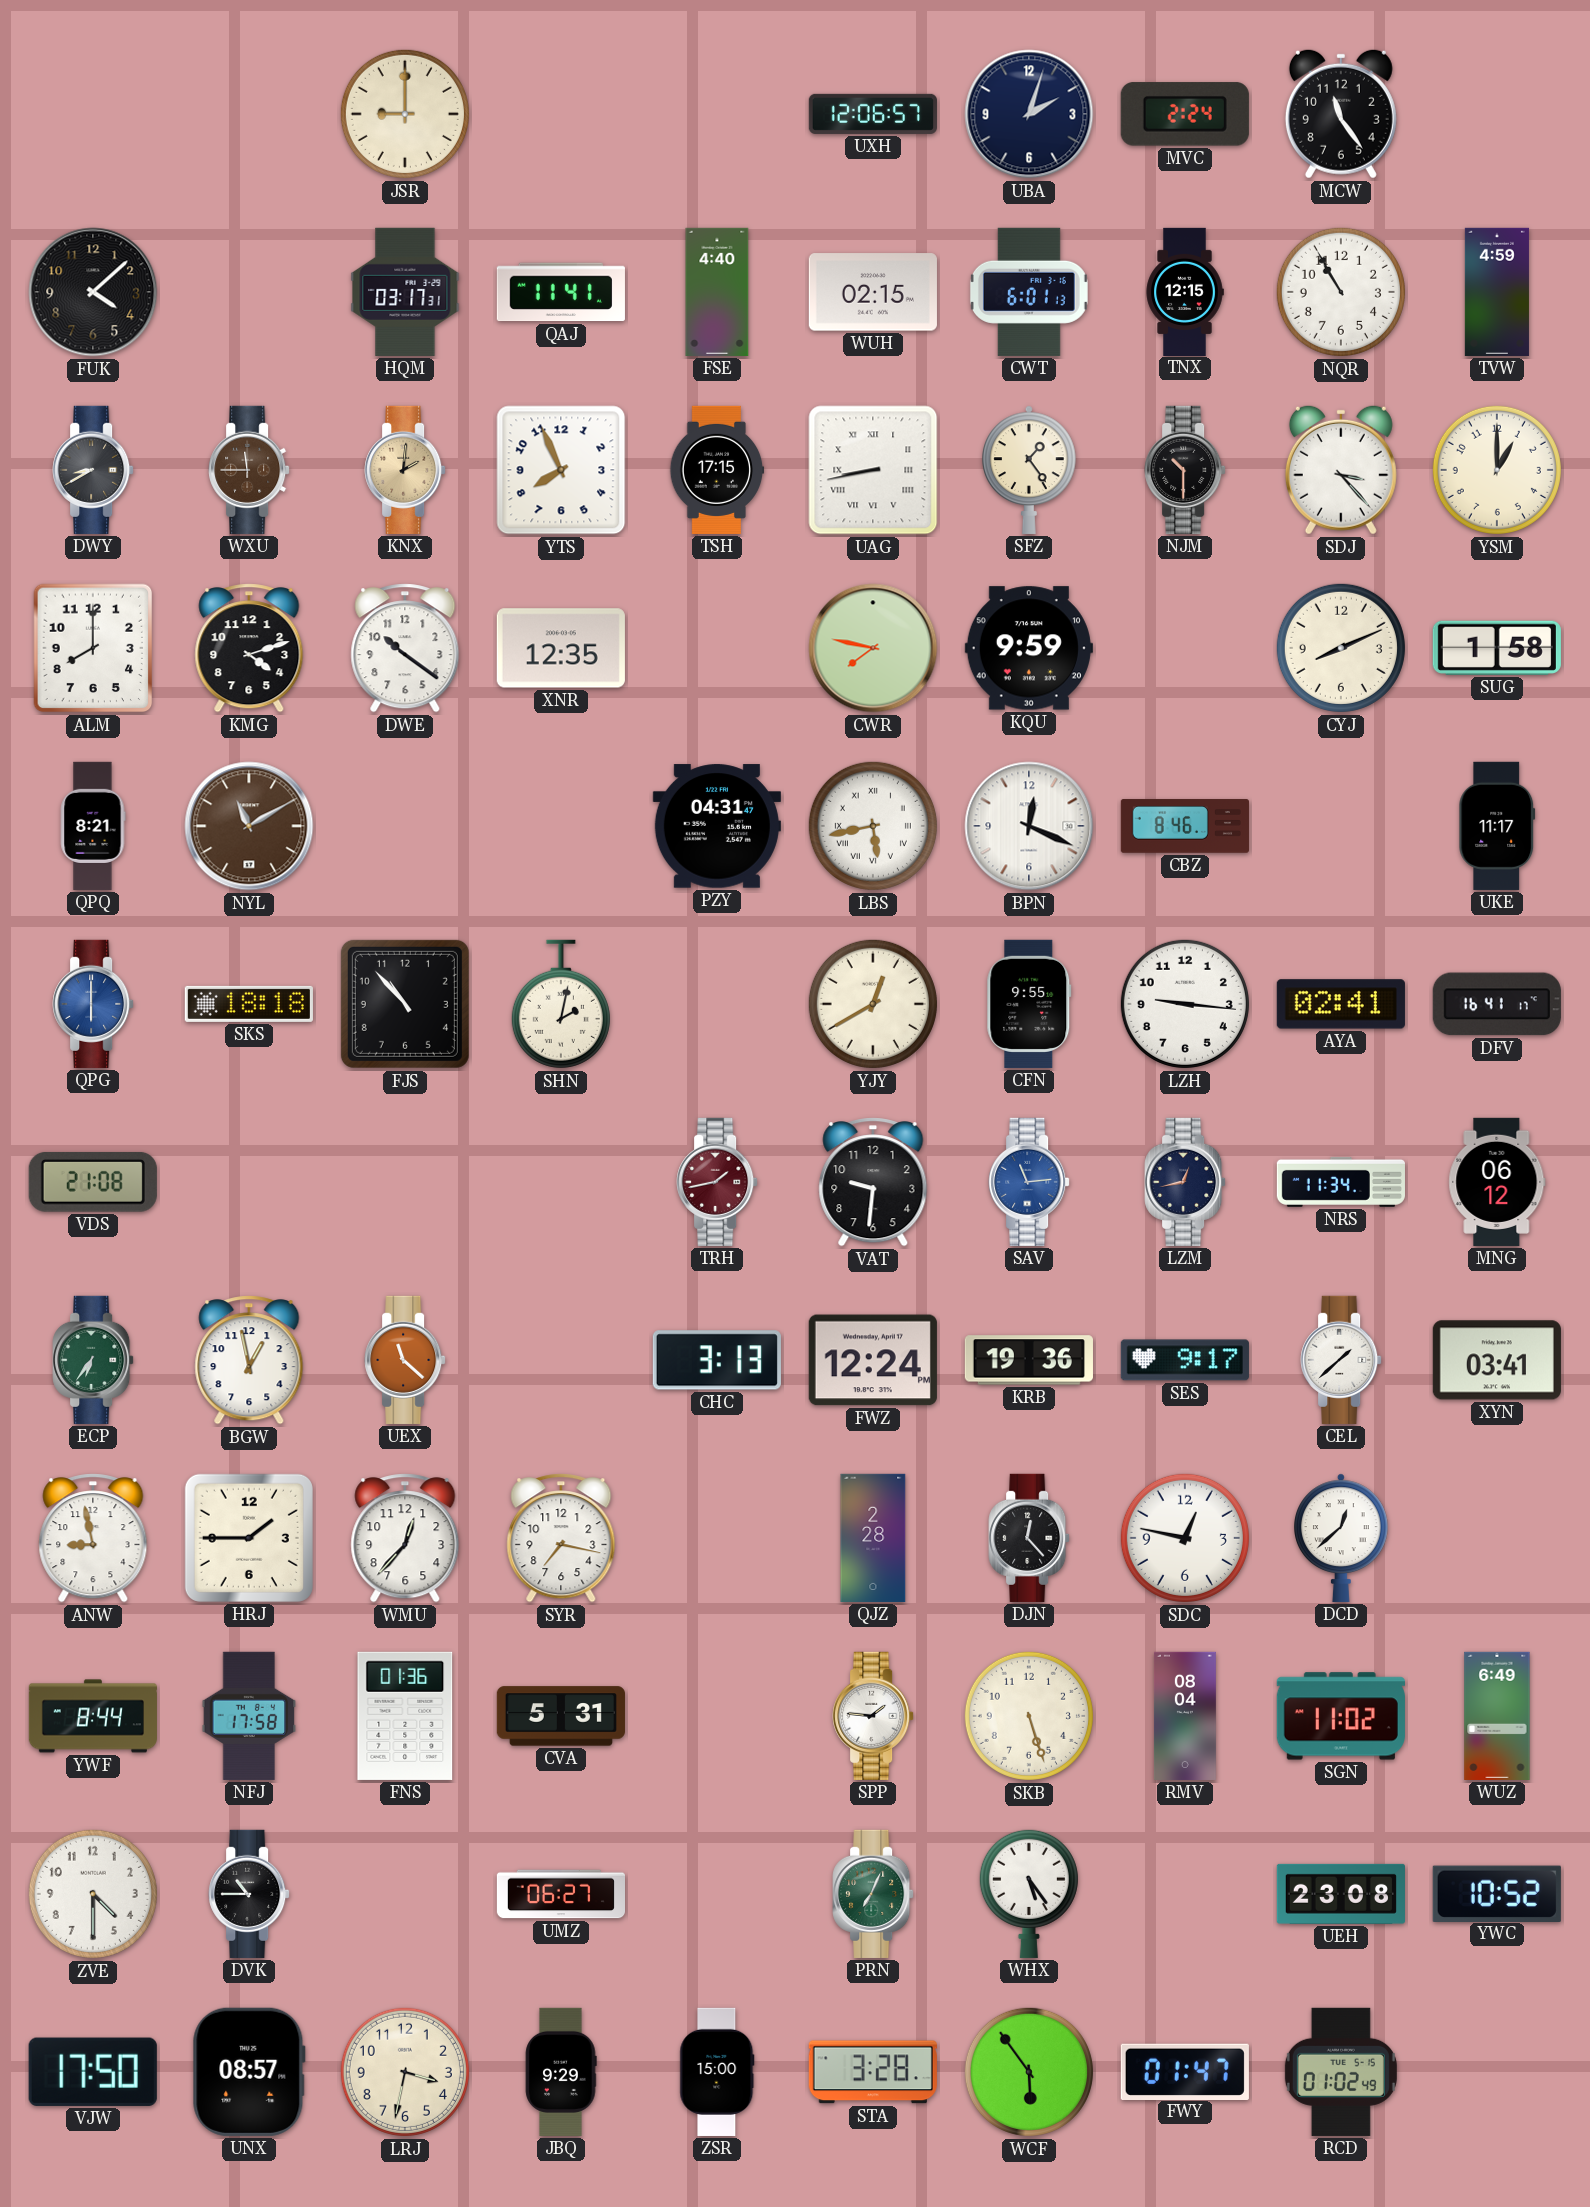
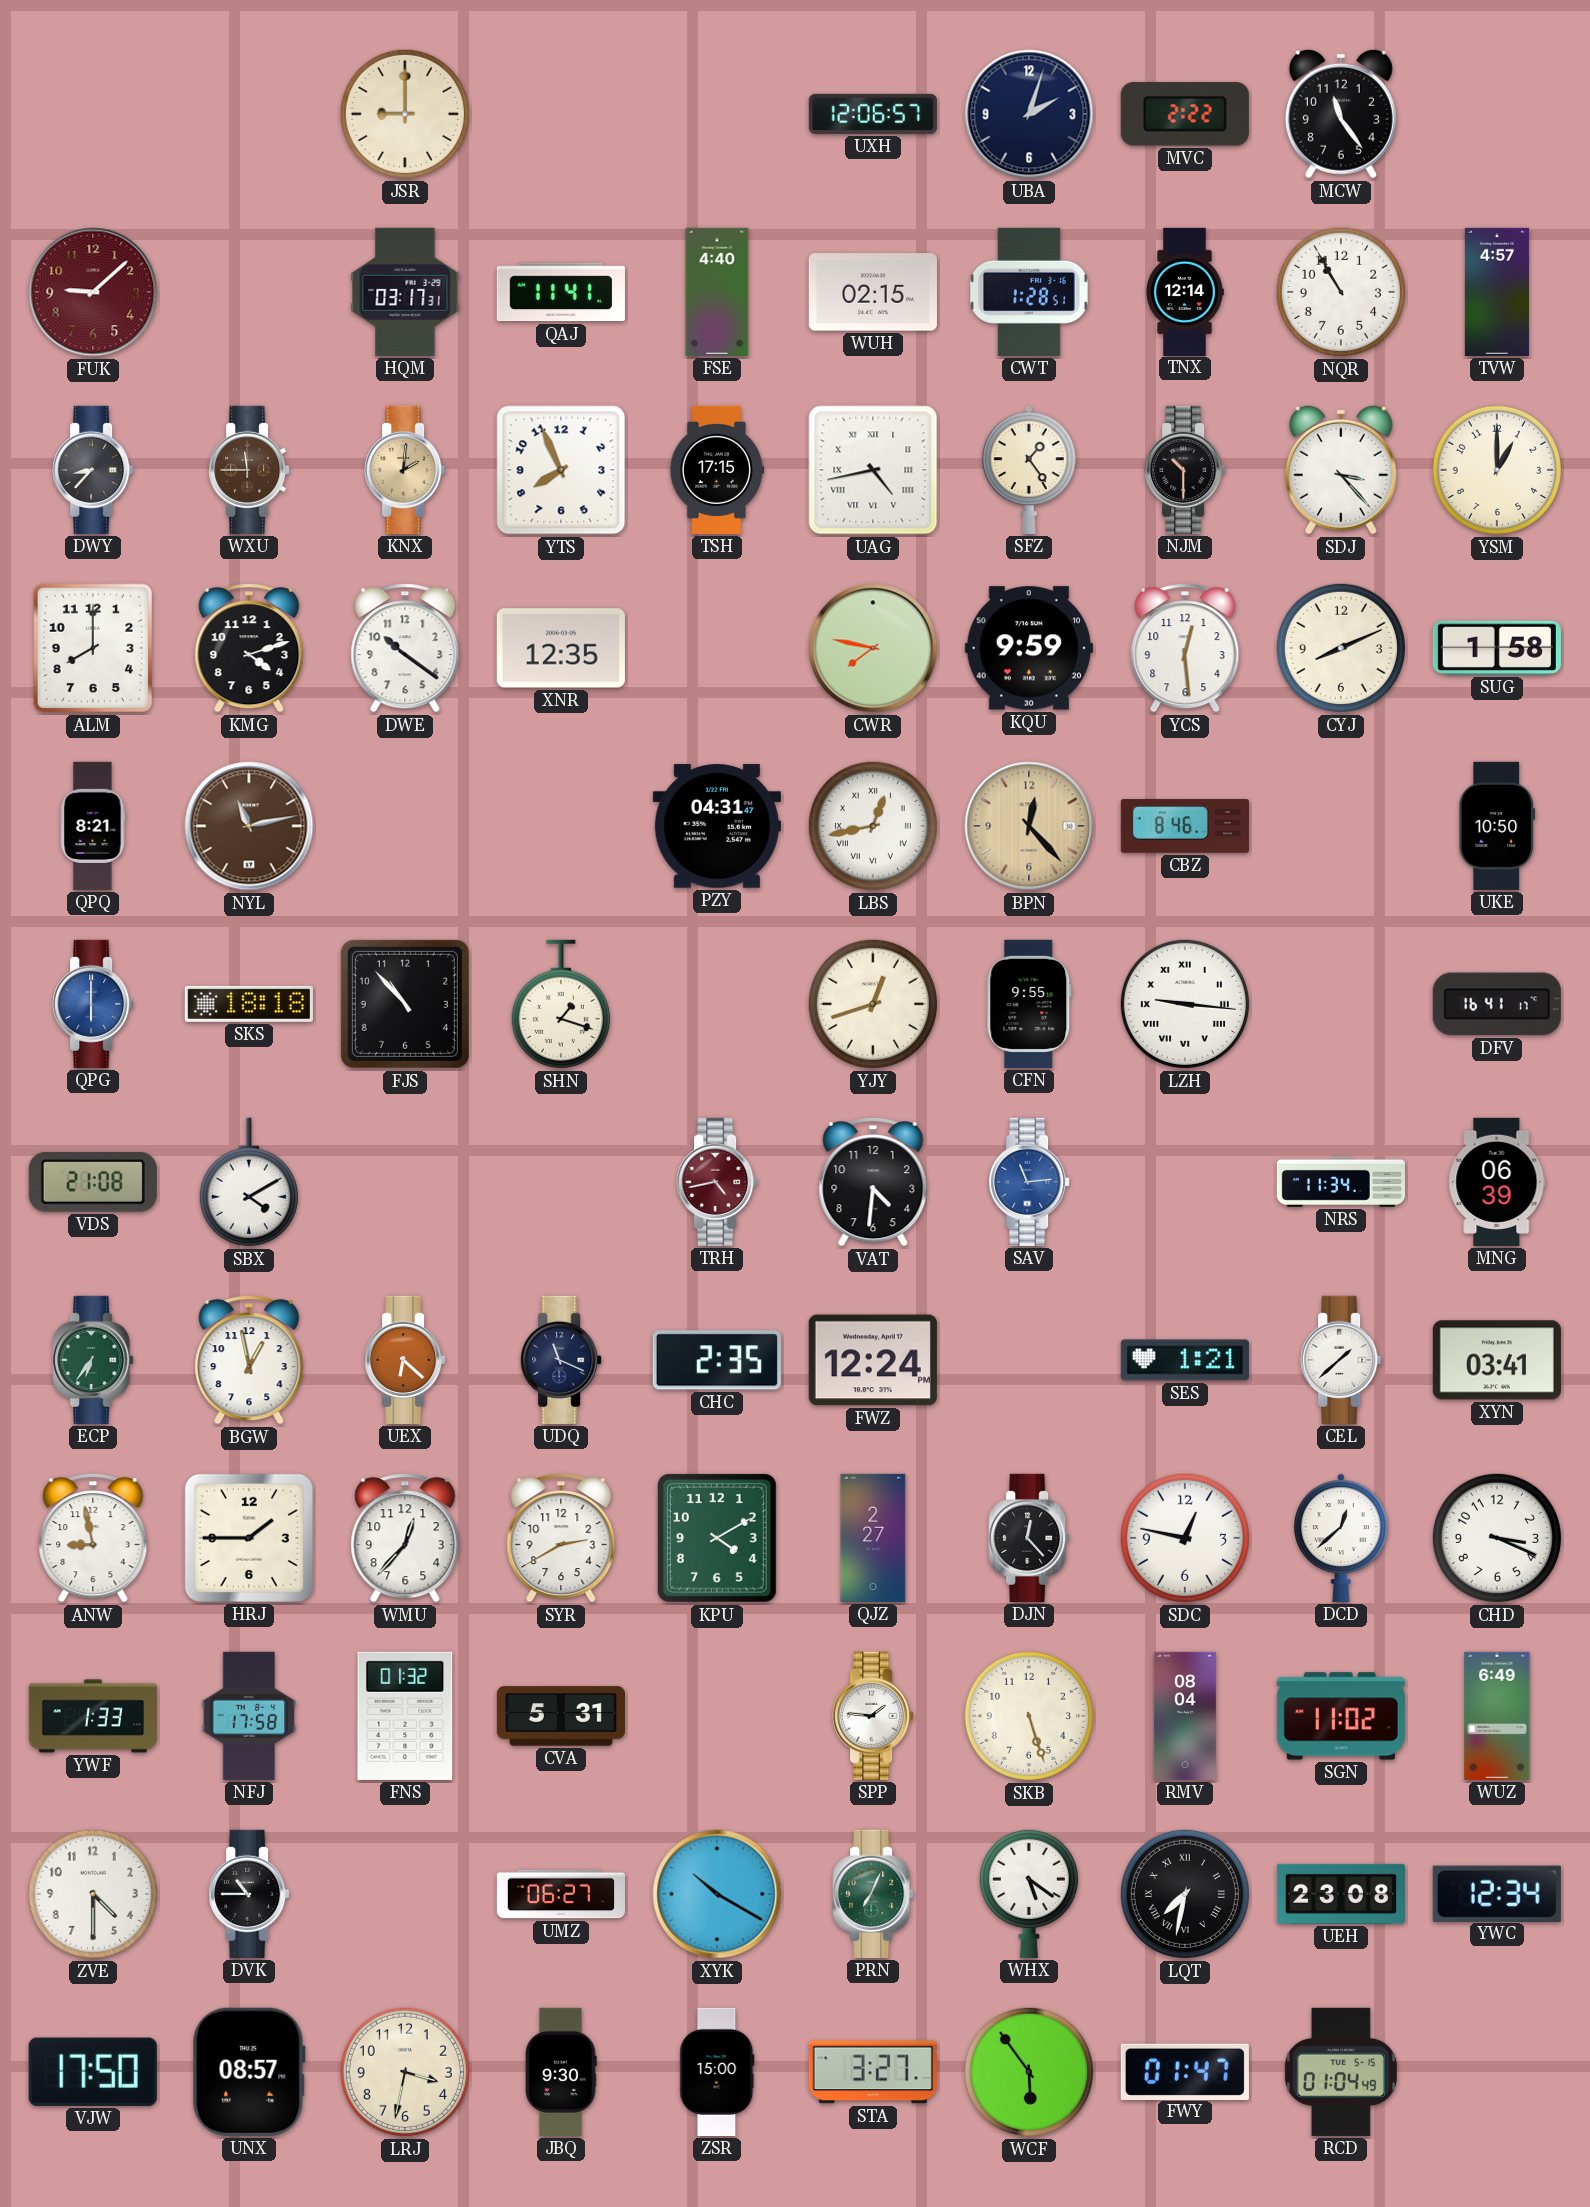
MVC: 2:24 -> 2:22
FUK: 4:08 -> 9:08
FUK dial: black -> burgundy
CWT: 6:01 -> 1:28
TNX: 12:15 -> 12:14
TVW: 4:59 -> 4:57
DWY: 8:40 -> 8:37
UAG: 8:43 -> 4:43
YCS: none -> 12:29
NYL: 11:10 -> 11:13
LBS: 5:43 -> 12:43
BPN: 12:19 -> 12:23
BPN dial: white -> champagne
UKE: 11:17 -> 10:50
SHN: 2:02 -> 1:18
YJY: 12:40 -> 12:42
LZH numerals: Arabic -> Roman
AYA: 02:41 -> none
SBX: none -> 4:10
TRH: 1:43 -> 4:43
VAT: 9:31 -> 4:31
LZM: 12:43 -> none
MNG: 06:12 -> 06:39
UEX: 11:22 -> 6:22
UDQ: none -> 11:19
CHC: 3:13 -> 2:35
KRB: 19:36 -> none
SES: 9:17 -> 1:21
SYR: 7:17 -> 2:40
KPU: none -> 4:10
QJZ: 2:28 -> 2:27
CHD: none -> 3:19
YWF: 8:44 -> 1:33
FNS: 01:36 -> 01:32
XYK: none -> 10:20
WHX: 5:24 -> 5:21
LQT: none -> 7:32
YWC: 10:52 -> 12:34
JBQ: 9:29 -> 9:30
STA: 3:28 -> 3:27
RCD: 01:02 -> 01:04
